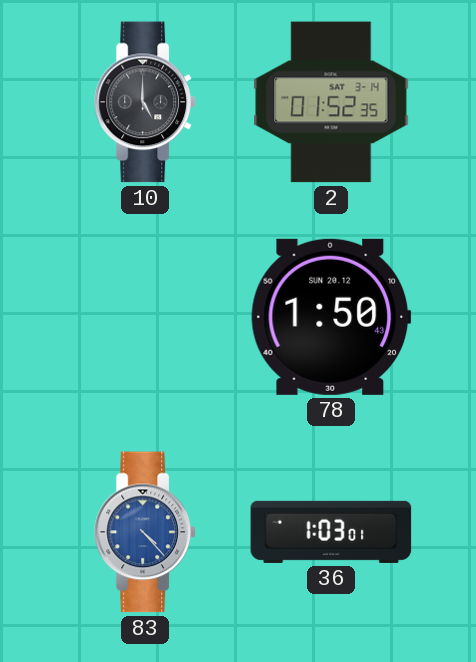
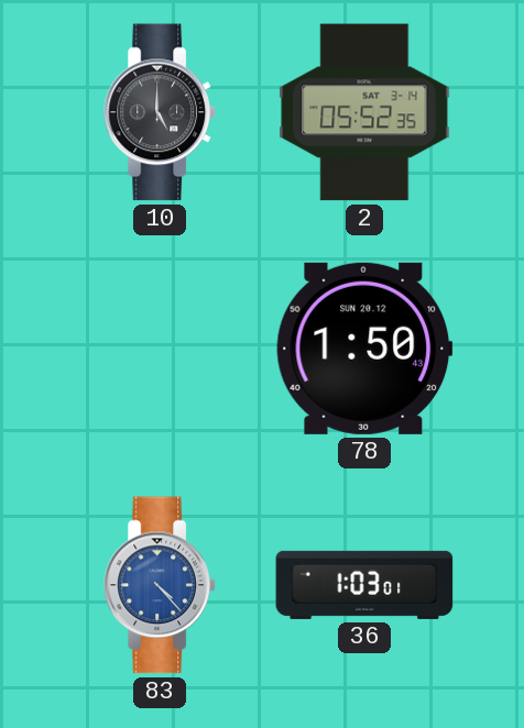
2: 01:52 -> 05:52
